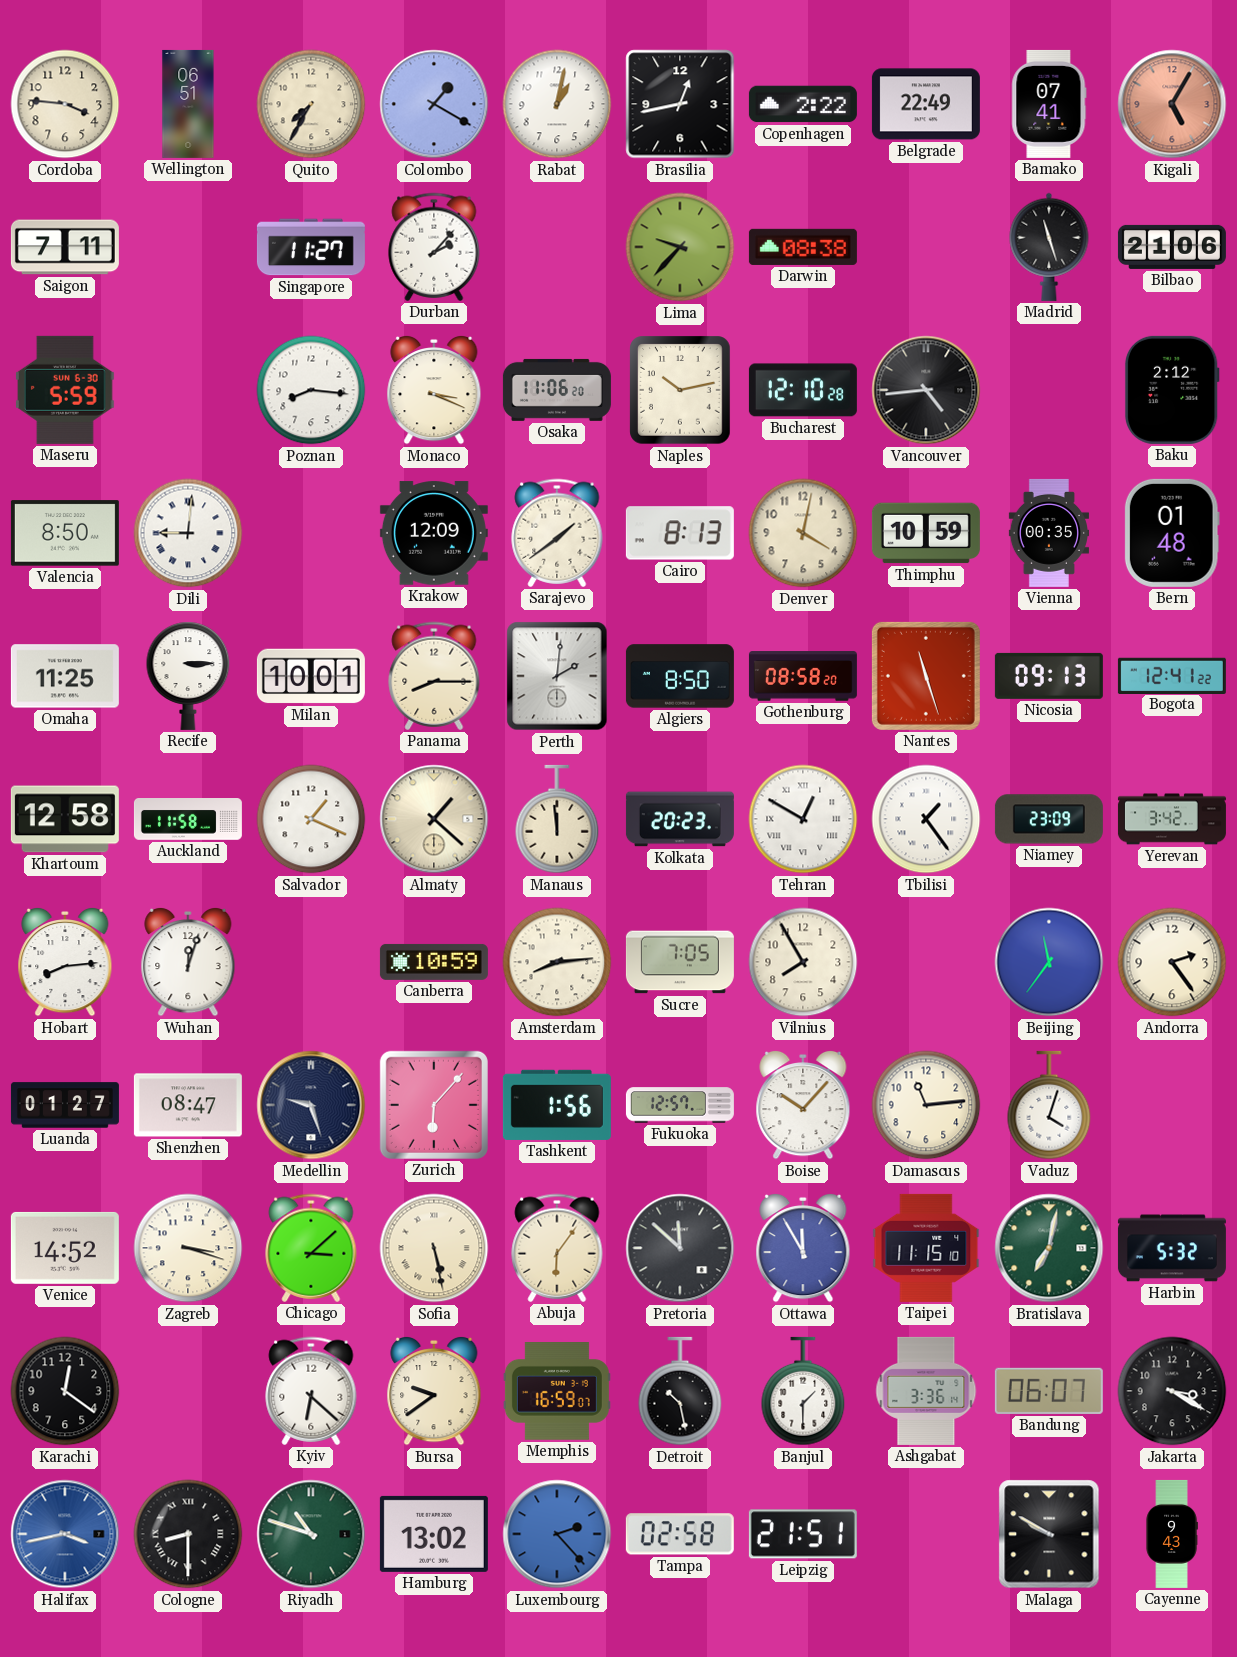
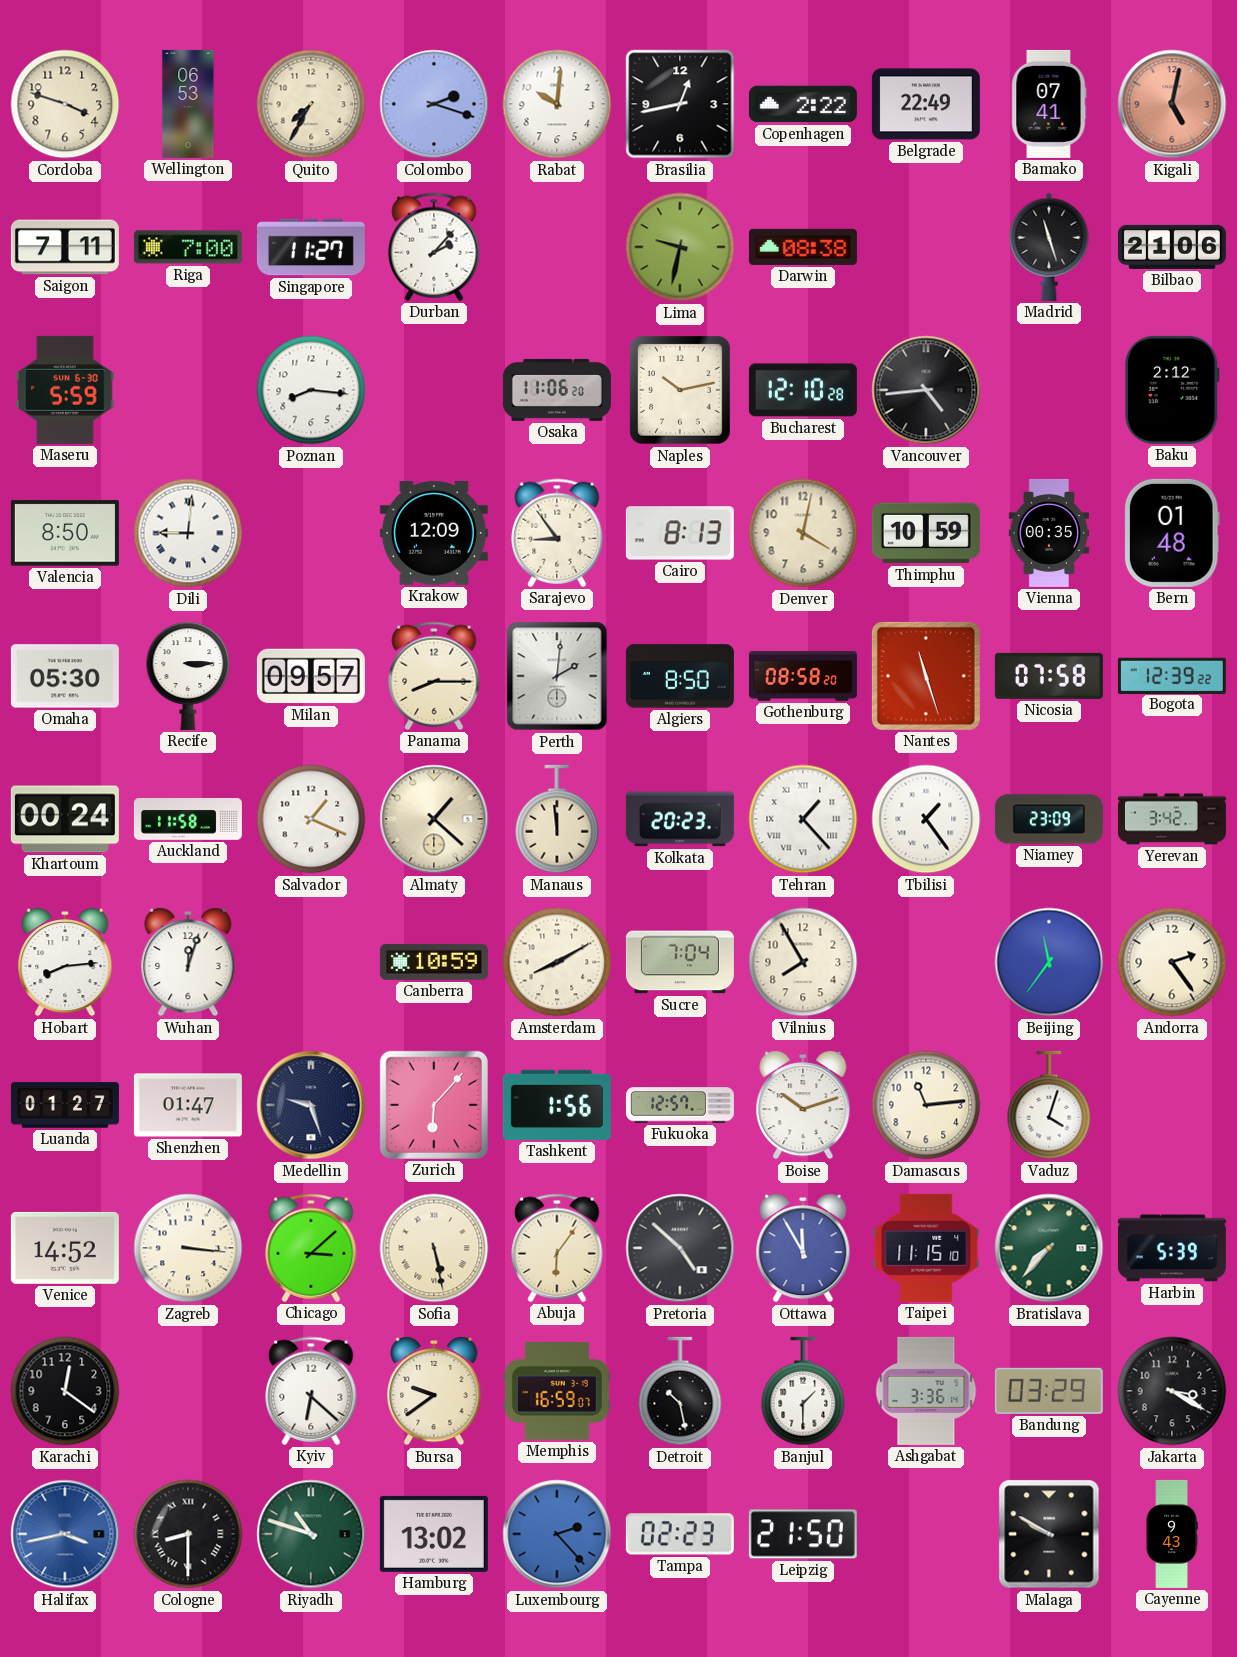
Cordoba: 3:46 -> 3:48
Wellington: 06:51 -> 06:53
Colombo: 1:20 -> 2:18
Rabat: 1:02 -> 10:01
Kigali: 5:05 -> 5:02
Riga: none -> 7:00
Lima: 9:37 -> 9:32
Monaco: 3:19 -> none
Sarajevo: 1:39 -> 8:54
Omaha: 11:25 -> 05:30
Milan: 10:01 -> 09:57
Nicosia: 09:13 -> 07:58
Bogota: 12:41 -> 12:39
Khartoum: 12:58 -> 00:24
Tehran: 12:50 -> 1:23
Amsterdam: 8:14 -> 8:10
Sucre: 7:05 -> 7:04
Shenzhen: 08:47 -> 01:47
Boise: 10:07 -> 10:12
Zagreb: 3:18 -> 3:16
Pretoria: 11:52 -> 4:52
Bratislava: 7:02 -> 7:37
Harbin: 5:32 -> 5:39
Bandung: 06:07 -> 03:29
Tampa: 02:58 -> 02:23
Leipzig: 21:51 -> 21:50
